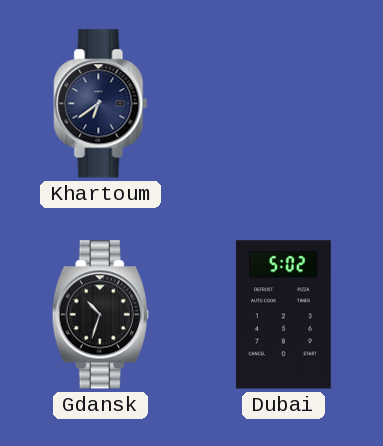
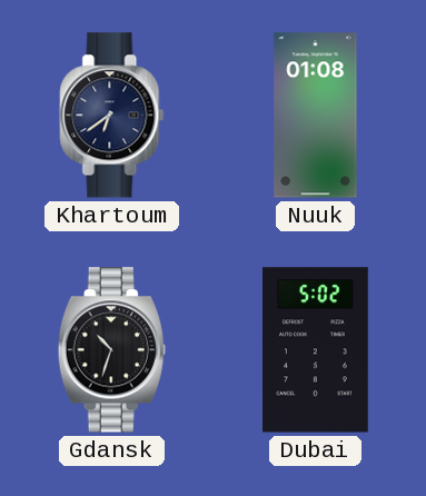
Nuuk: none -> 01:08
